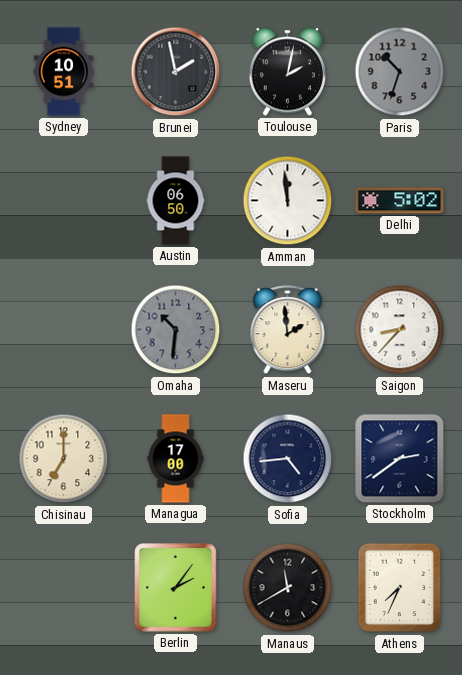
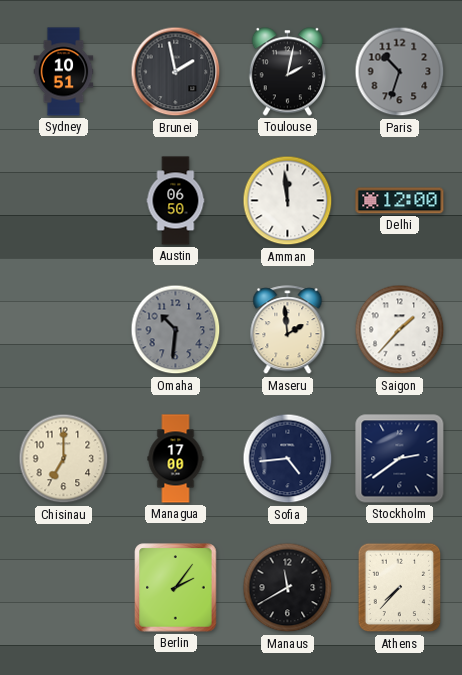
Delhi: 5:02 -> 12:00
Saigon: 8:37 -> 1:37
Athens: 7:34 -> 7:37
